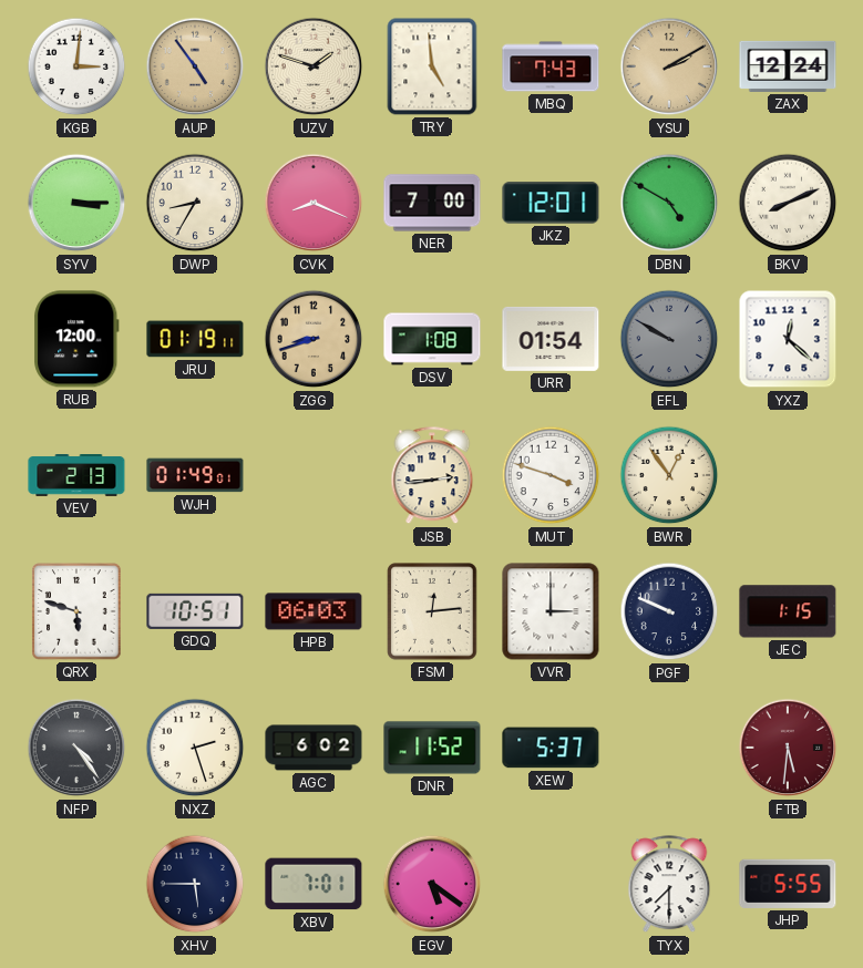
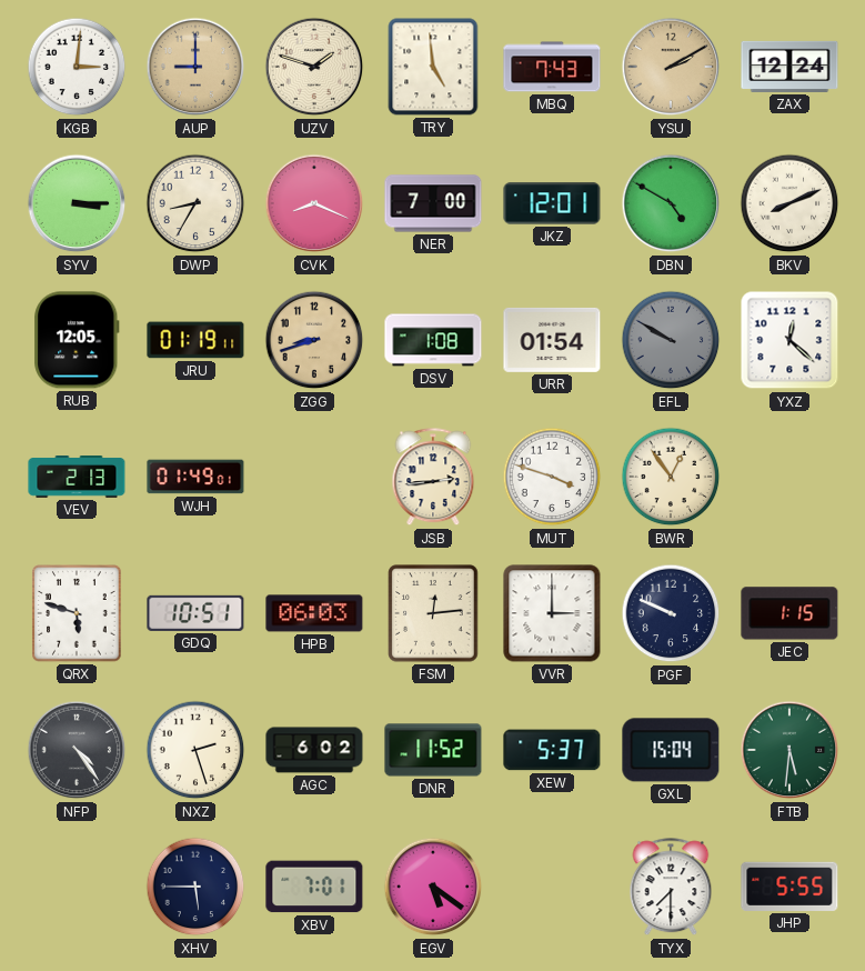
AUP: 4:54 -> 9:00
RUB: 12:00 -> 12:05
GXL: none -> 15:04
FTB dial: burgundy -> green
